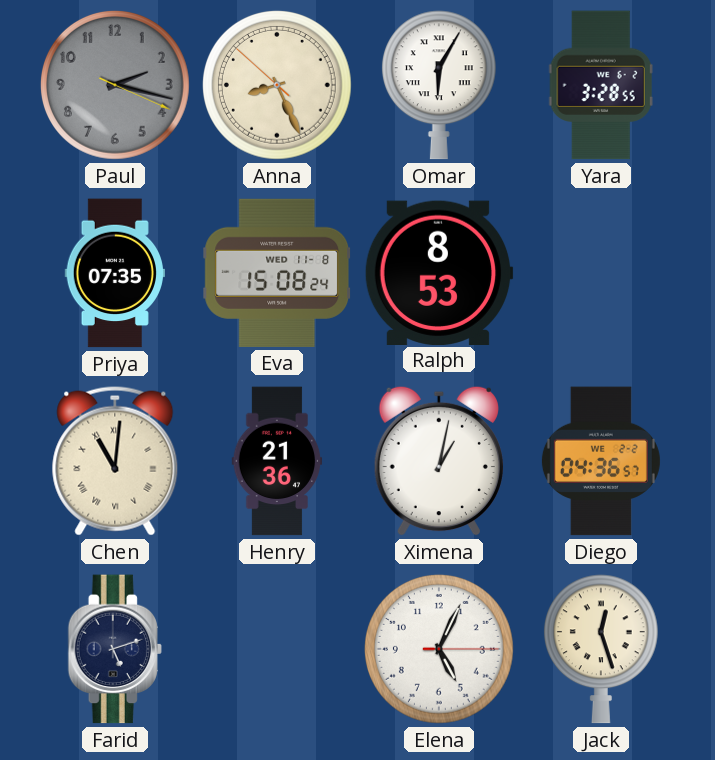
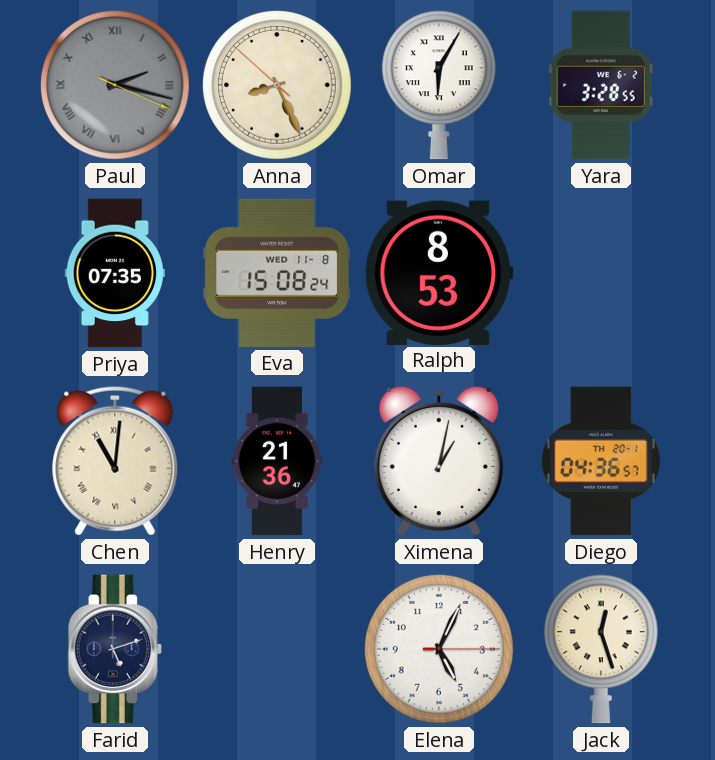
Paul numerals: Arabic -> Roman
Diego date: WE 2-2 -> TH 20-1
